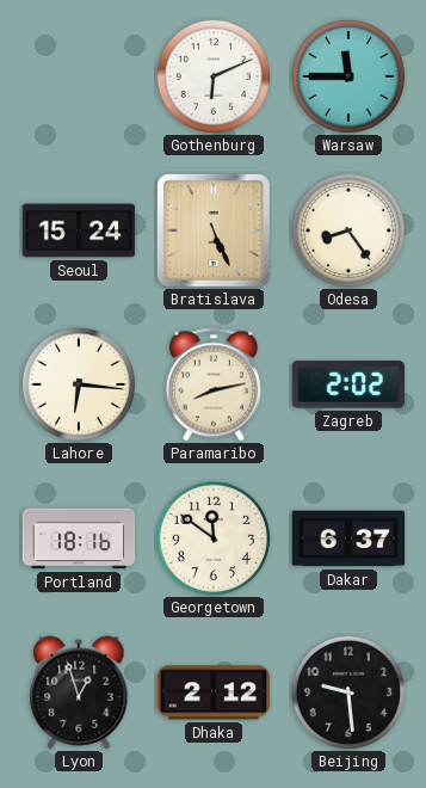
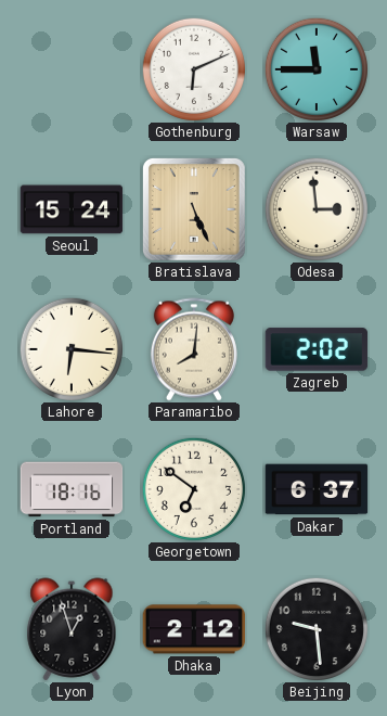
Odesa: 8:24 -> 2:59
Paramaribo: 8:13 -> 8:01
Georgetown: 11:51 -> 6:51
